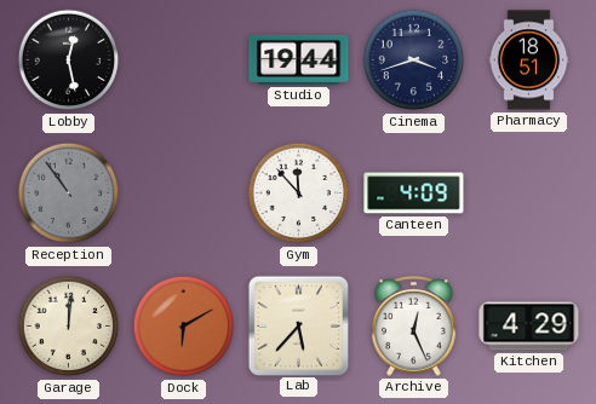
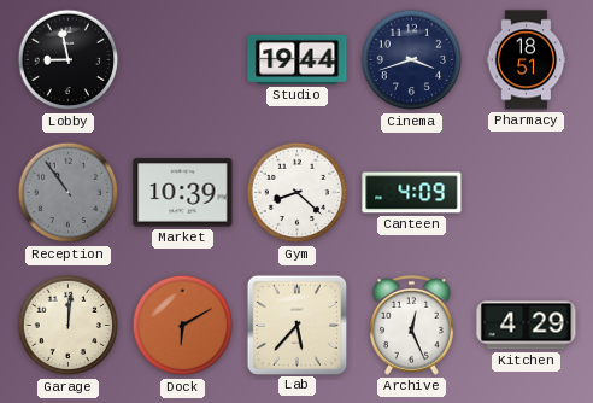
Lobby: 12:28 -> 8:58
Market: none -> 10:39
Gym: 11:53 -> 8:22
